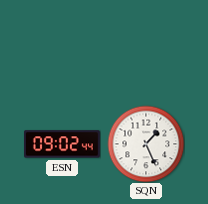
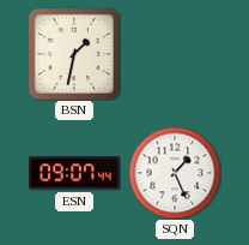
BSN: none -> 1:32
ESN: 09:02 -> 09:07
